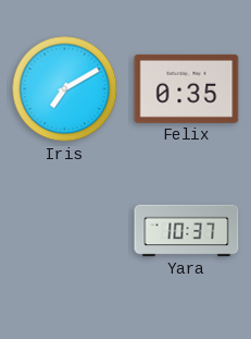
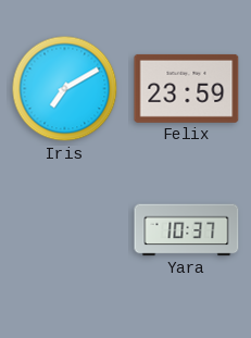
Felix: 0:35 -> 23:59
